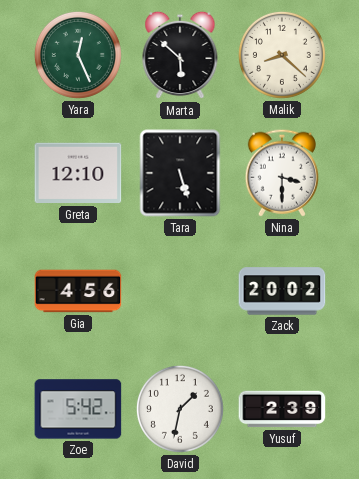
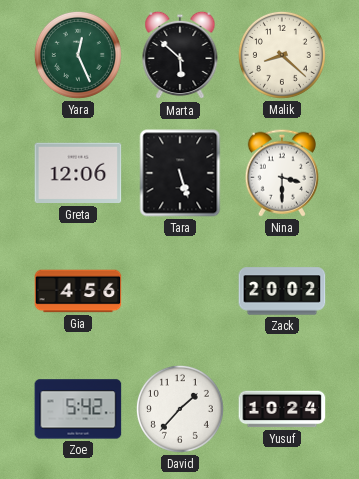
Greta: 12:10 -> 12:06
David: 1:32 -> 1:37
Yusuf: 2:39 -> 10:24
